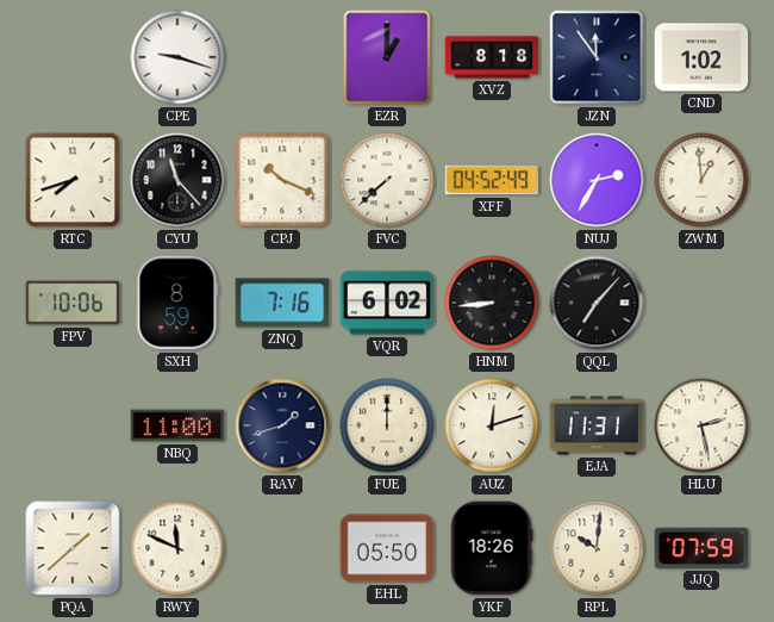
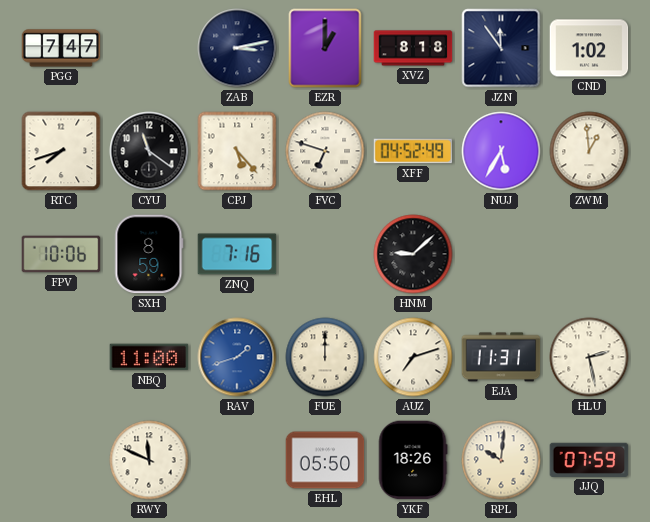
PGG: none -> 7:47
CPE: 9:18 -> none
ZAB: none -> 3:13
CYU: 11:23 -> 11:21
CPJ: 10:19 -> 5:23
FVC: 7:38 -> 6:48
NUJ: 2:35 -> 5:35
VQR: 6:02 -> none
HNM: 8:44 -> 9:08
QQL: 7:07 -> none
RAV dial: navy -> blue
AUZ: 12:12 -> 7:12
PQA: 1:38 -> none
